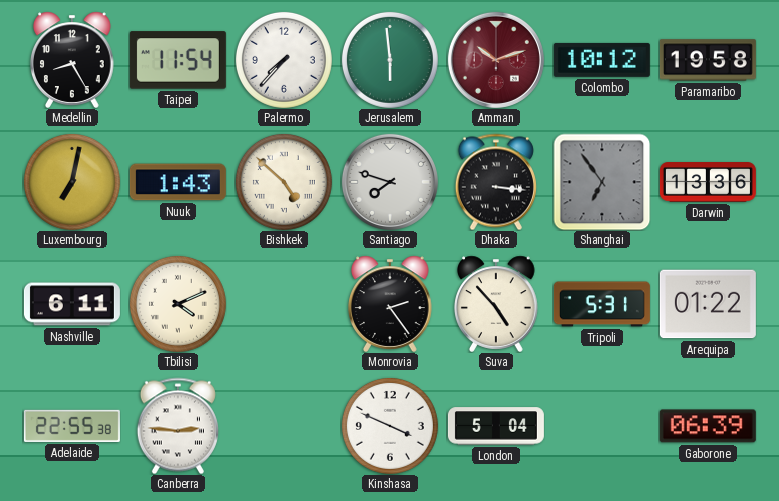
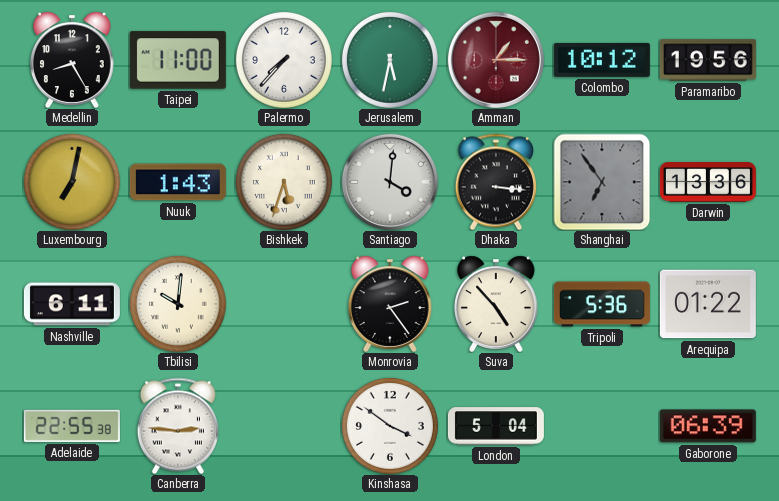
Taipei: 11:54 -> 11:00
Jerusalem: 5:59 -> 5:32
Amman: 10:12 -> 1:15
Paramaribo: 19:58 -> 19:56
Bishkek: 4:52 -> 5:33
Santiago: 7:48 -> 4:01
Tbilisi: 4:11 -> 10:01
Tripoli: 5:31 -> 5:36
Kinshasa: 3:49 -> 3:51
